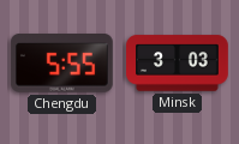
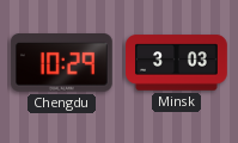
Chengdu: 5:55 -> 10:29
